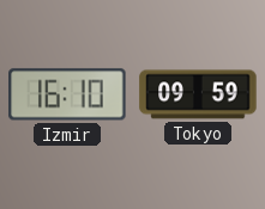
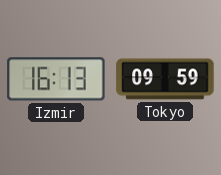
Izmir: 16:10 -> 16:13
